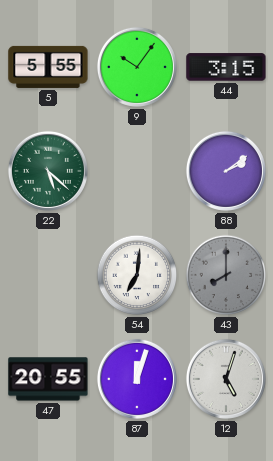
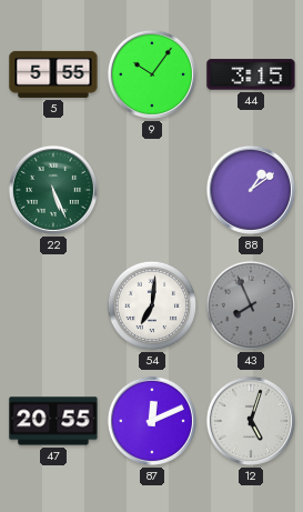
22: 5:22 -> 5:26
88: 2:09 -> 1:09
43: 8:00 -> 7:56
87: 12:03 -> 12:11
